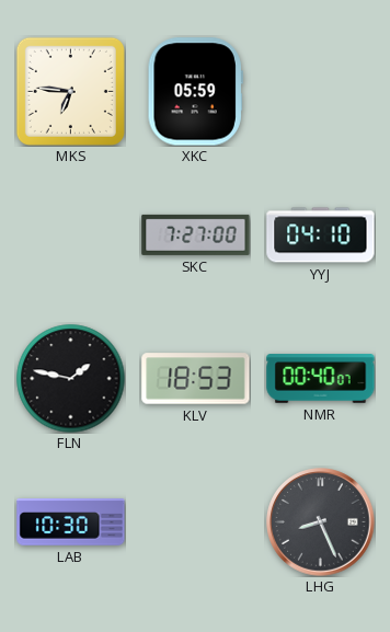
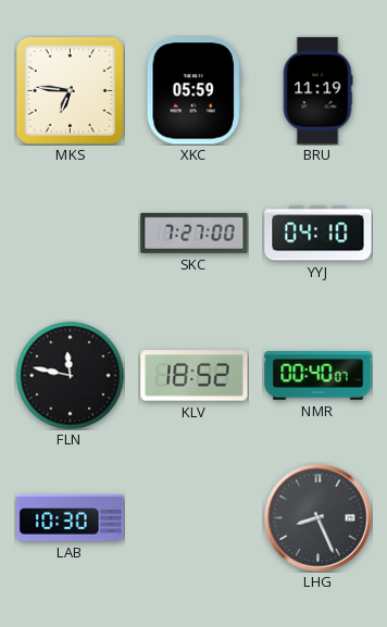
BRU: none -> 11:19
FLN: 1:47 -> 11:47
KLV: 18:53 -> 18:52
